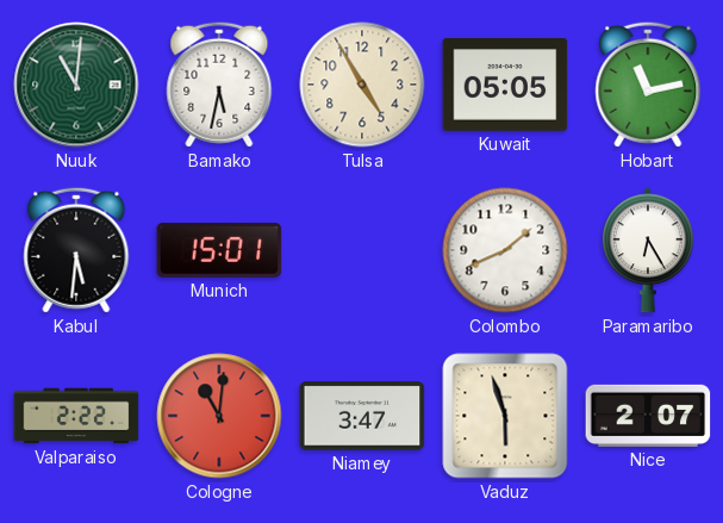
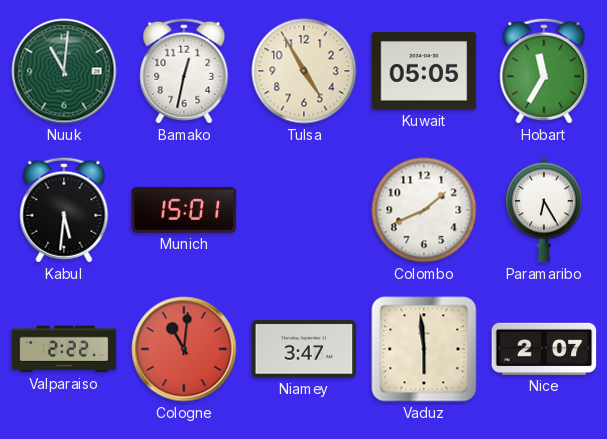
Bamako: 5:32 -> 12:32
Hobart: 11:13 -> 11:35
Vaduz: 5:57 -> 5:59
